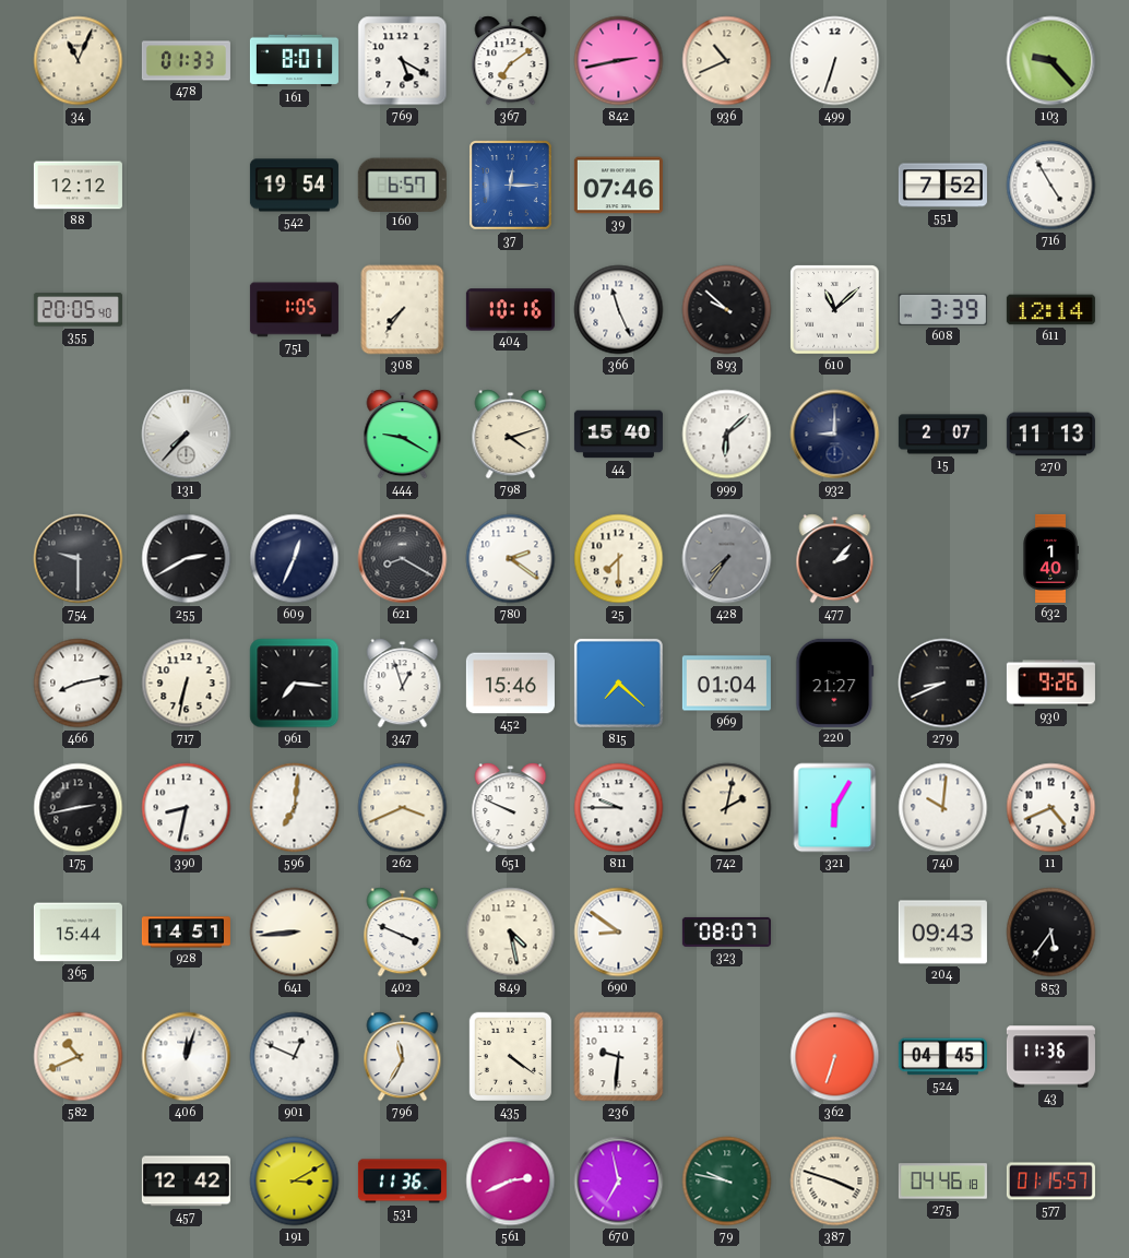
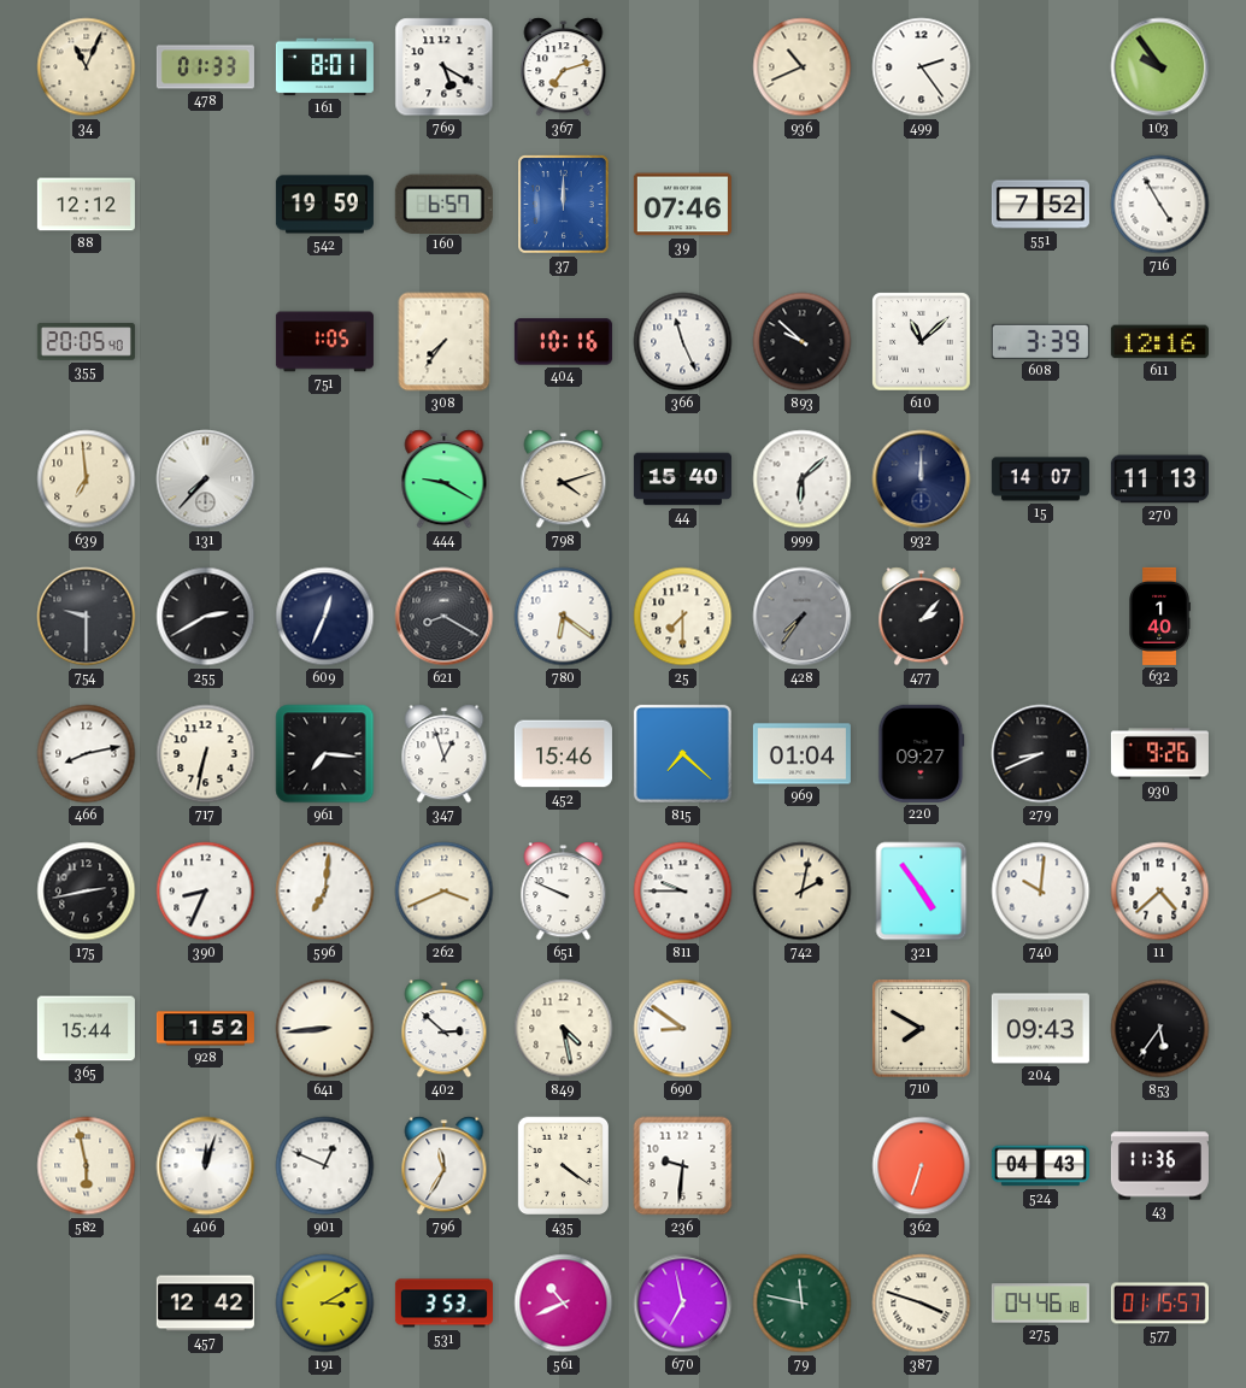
367: 7:09 -> 7:12
842: 2:43 -> none
499: 6:33 -> 2:24
103: 9:23 -> 9:54
542: 19:54 -> 19:59
37: 12:15 -> 12:00
611: 12:14 -> 12:16
639: none -> 6:59
932: 9:00 -> 12:00
15: 2:07 -> 14:07
780: 2:21 -> 6:21
220: 21:27 -> 09:27
390: 8:32 -> 8:34
321: 6:05 -> 4:54
11: 4:41 -> 4:38
928: 14:51 -> 1:52
402: 3:49 -> 2:52
323: 08:07 -> none
710: none -> 7:50
582: 10:41 -> 5:58
524: 04:45 -> 04:43
531: 11:36 -> 3:53
561: 2:41 -> 10:41
79: 9:47 -> 11:47
